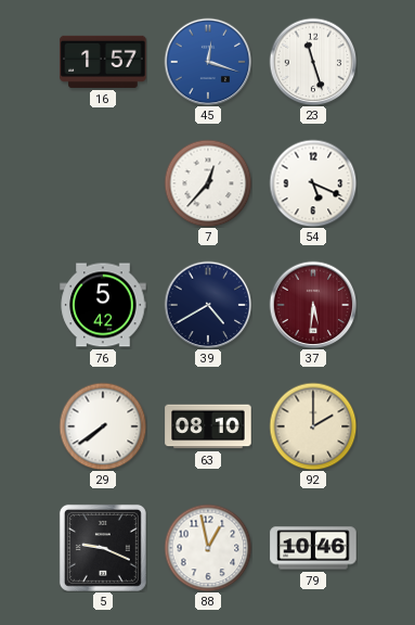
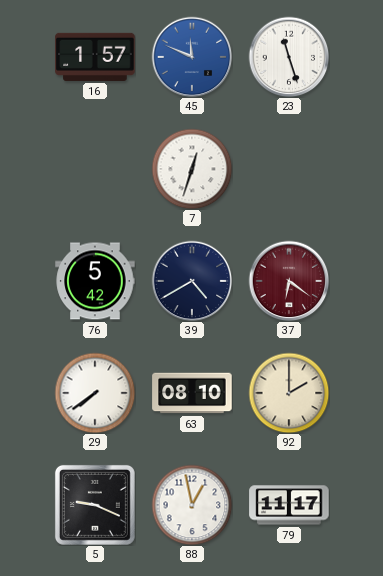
45: 12:18 -> 11:49
7: 12:37 -> 12:33
54: 5:19 -> none
37: 5:31 -> 6:21
79: 10:46 -> 11:17
